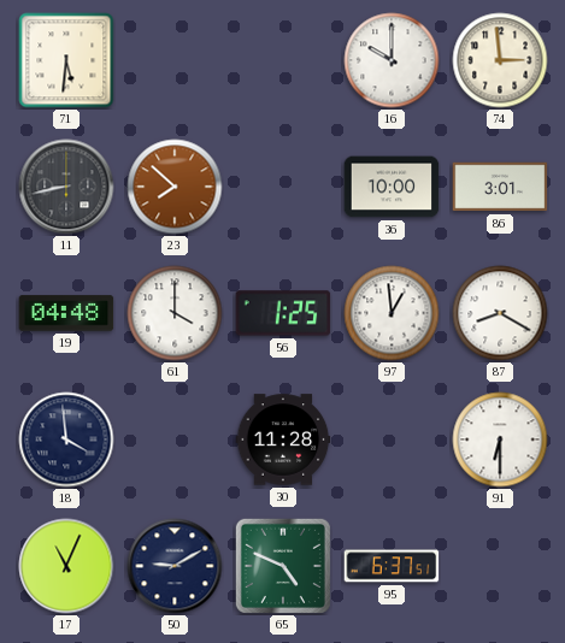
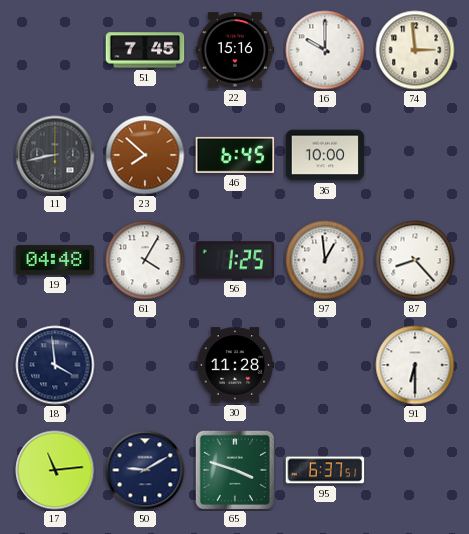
71: 5:31 -> none
51: none -> 7:45
22: none -> 15:16
46: none -> 6:45
86: 3:01 -> none
61: 4:00 -> 4:05
87: 8:20 -> 8:23
17: 11:04 -> 11:14
65: 4:49 -> 3:48
